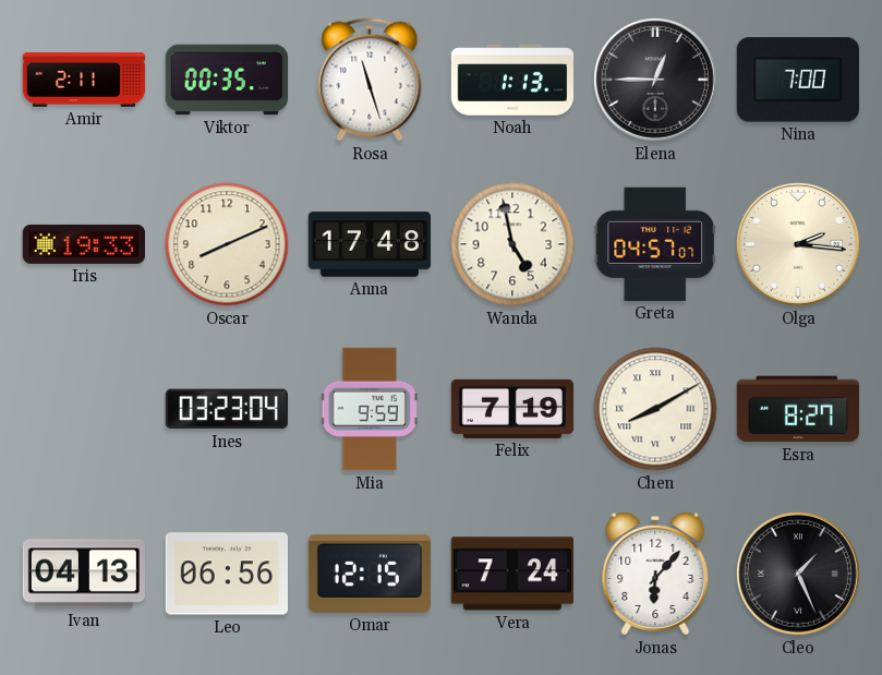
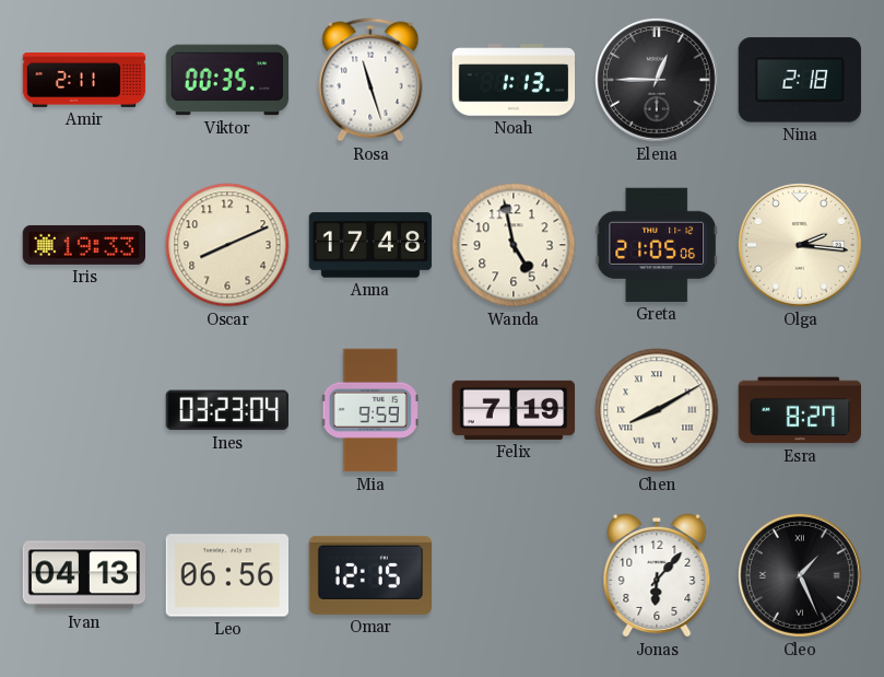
Nina: 7:00 -> 2:18
Greta: 04:57 -> 21:05
Vera: 7:24 -> none
